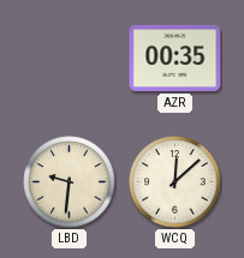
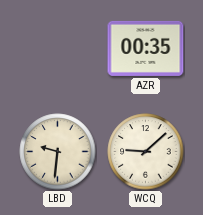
WCQ: 12:08 -> 9:08
